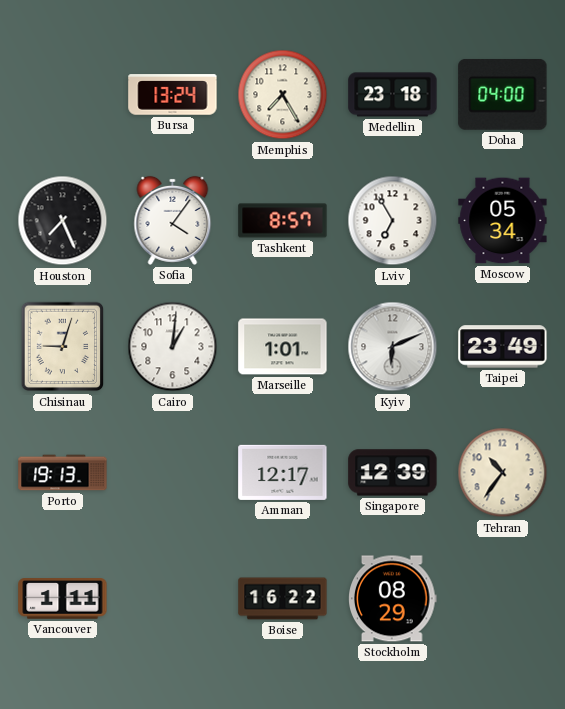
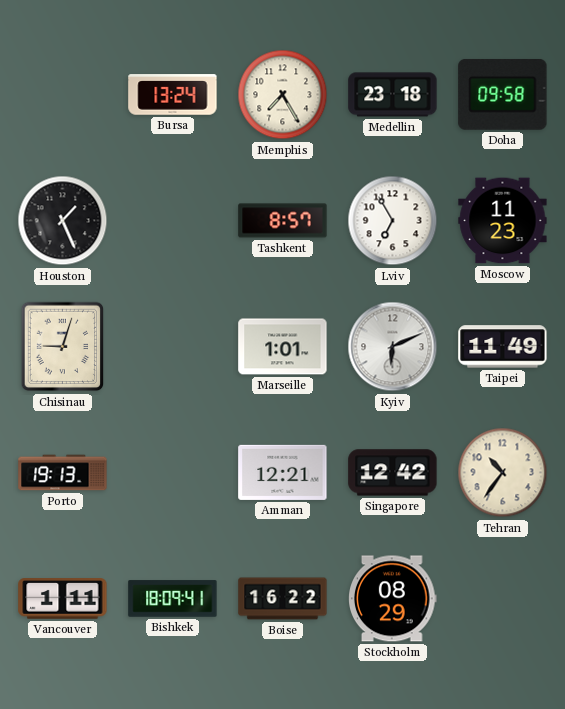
Doha: 04:00 -> 09:58
Houston: 7:26 -> 1:26
Sofia: 4:06 -> none
Moscow: 05:34 -> 11:23
Cairo: 1:01 -> none
Taipei: 23:49 -> 11:49
Amman: 12:17 -> 12:21
Singapore: 12:39 -> 12:42
Bishkek: none -> 18:09
